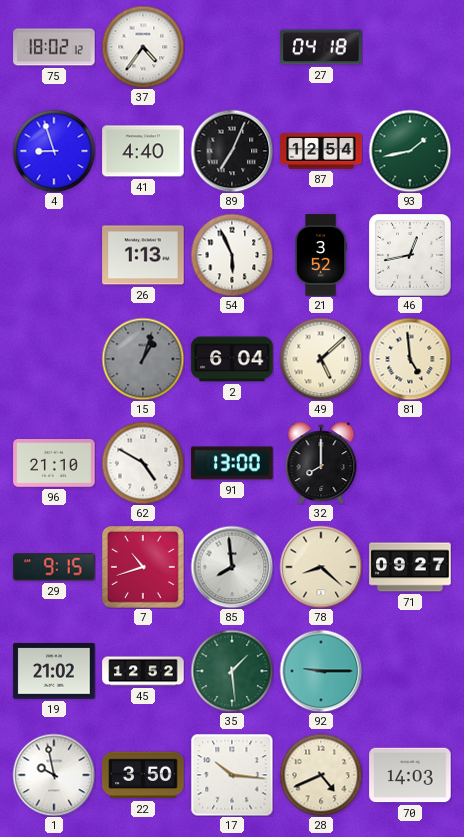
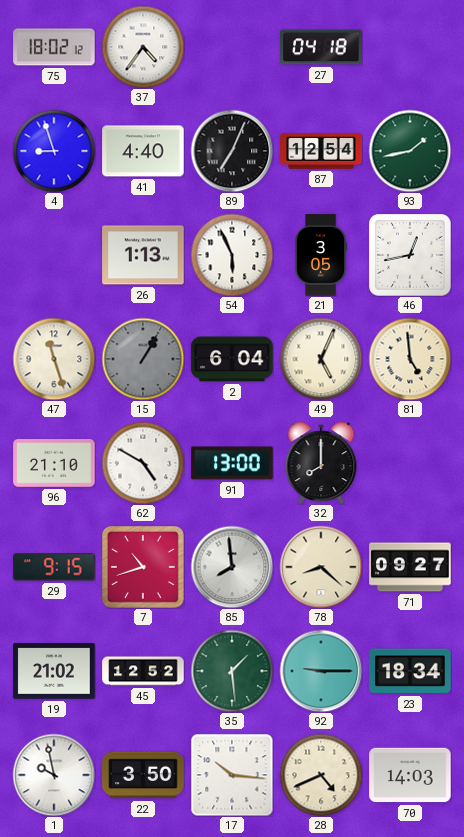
21: 3:52 -> 3:05
47: none -> 11:27
15: 1:03 -> 1:05
49: 5:08 -> 5:04
23: none -> 18:34
